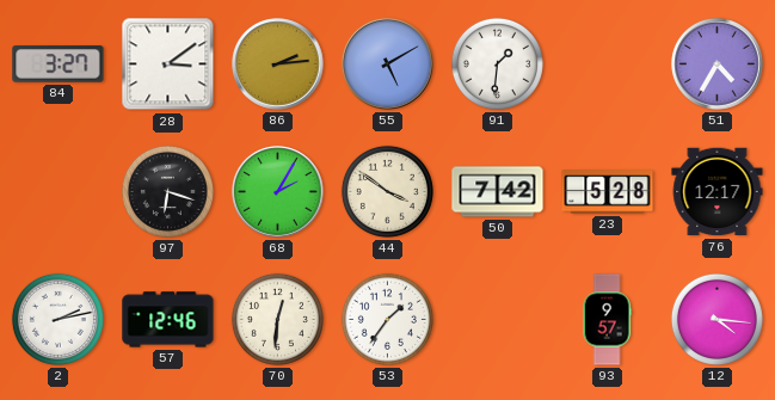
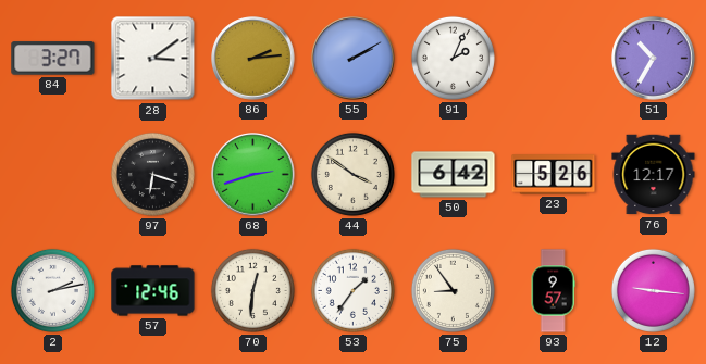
55: 5:10 -> 2:10
91: 1:31 -> 2:04
51: 4:35 -> 10:35
68: 2:05 -> 2:42
50: 7:42 -> 6:42
23: 5:28 -> 5:26
75: none -> 8:54
12: 4:16 -> 9:16
